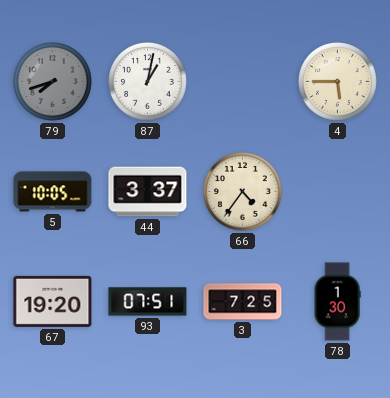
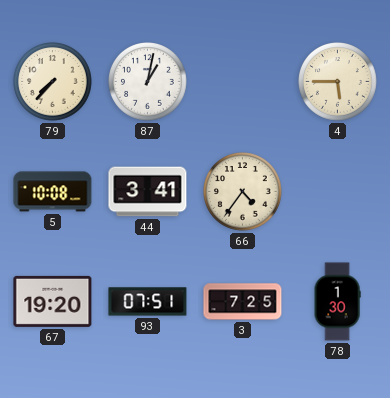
79: 7:42 -> 7:37
79 dial: grey -> cream
5: 10:05 -> 10:08
44: 3:37 -> 3:41
